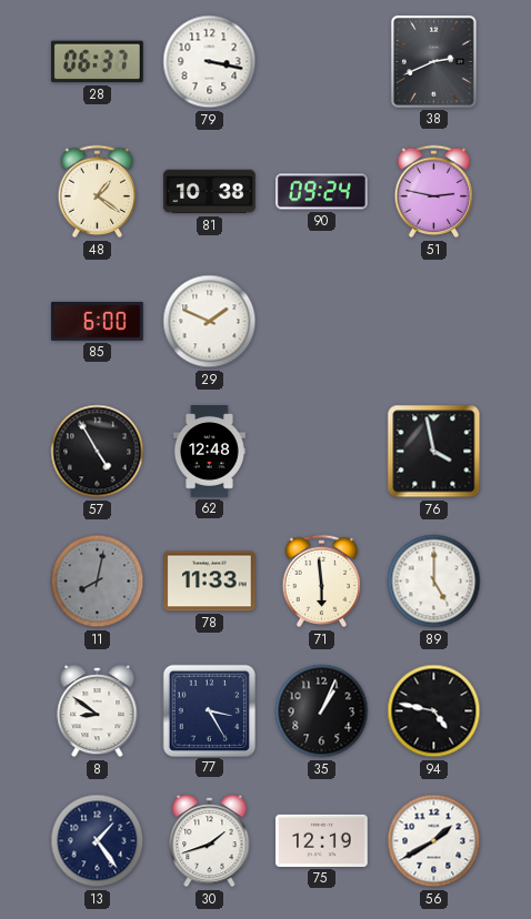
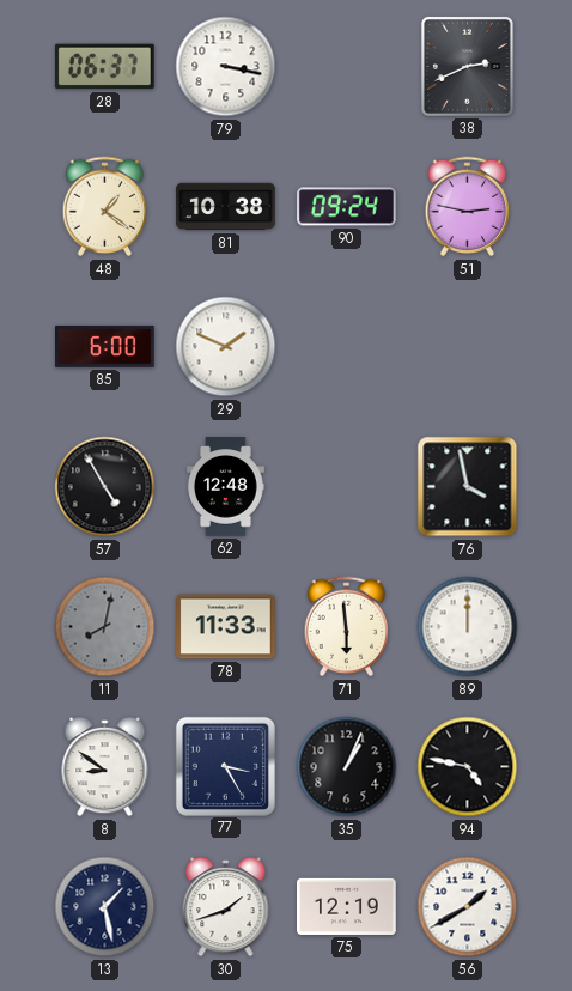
89: 5:00 -> 12:00
13: 1:24 -> 1:28
